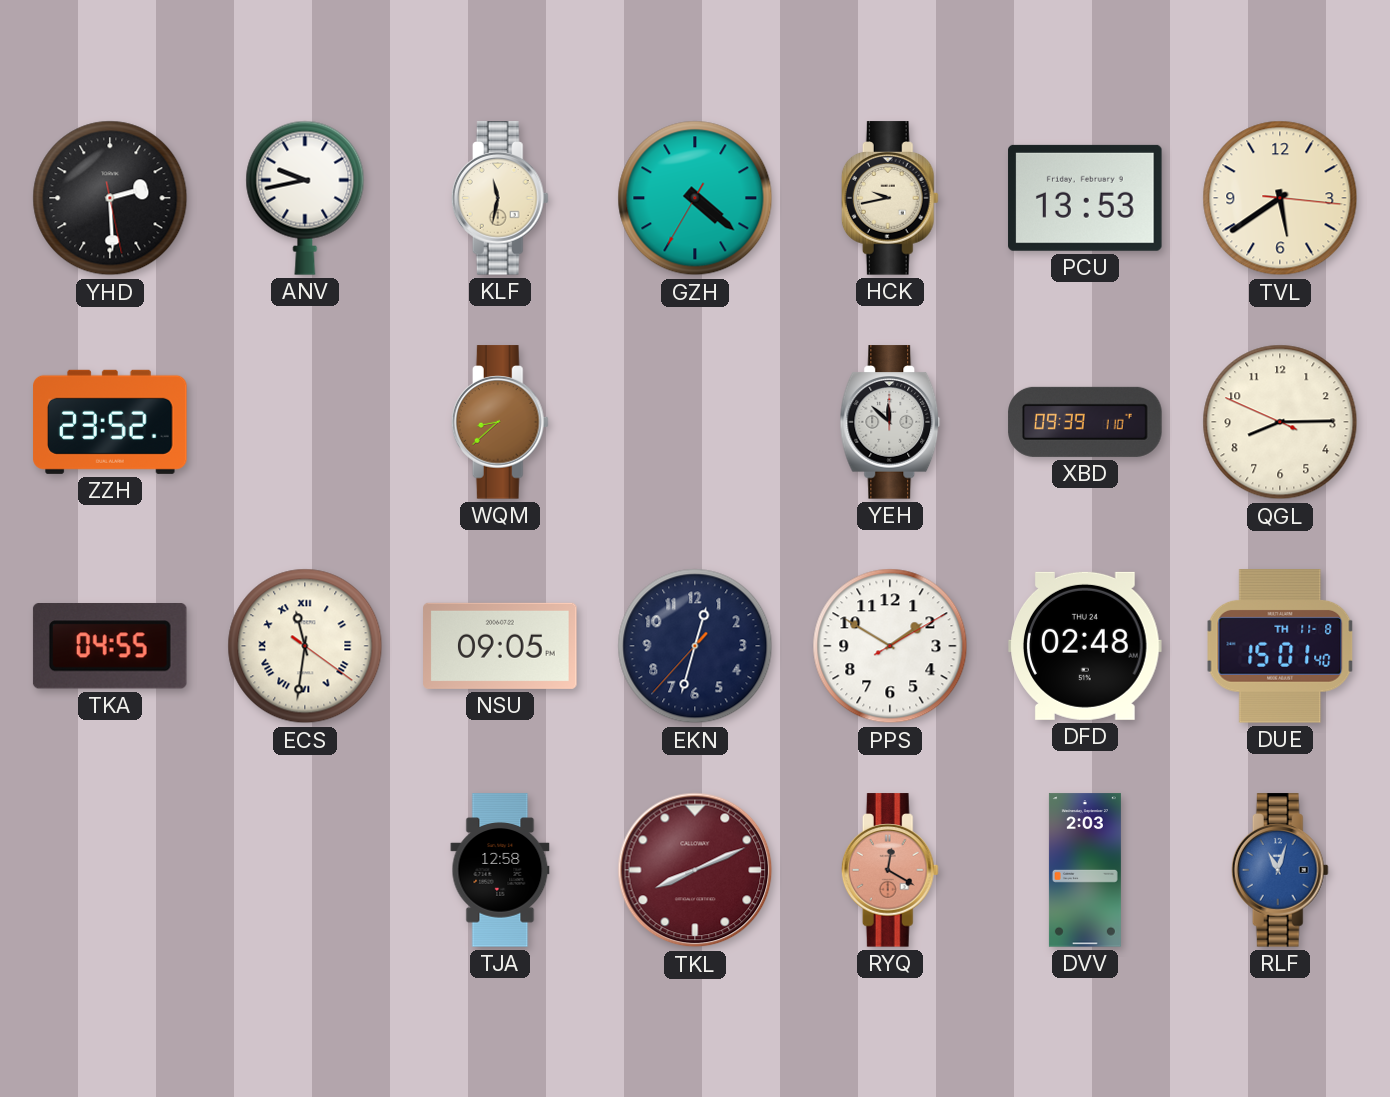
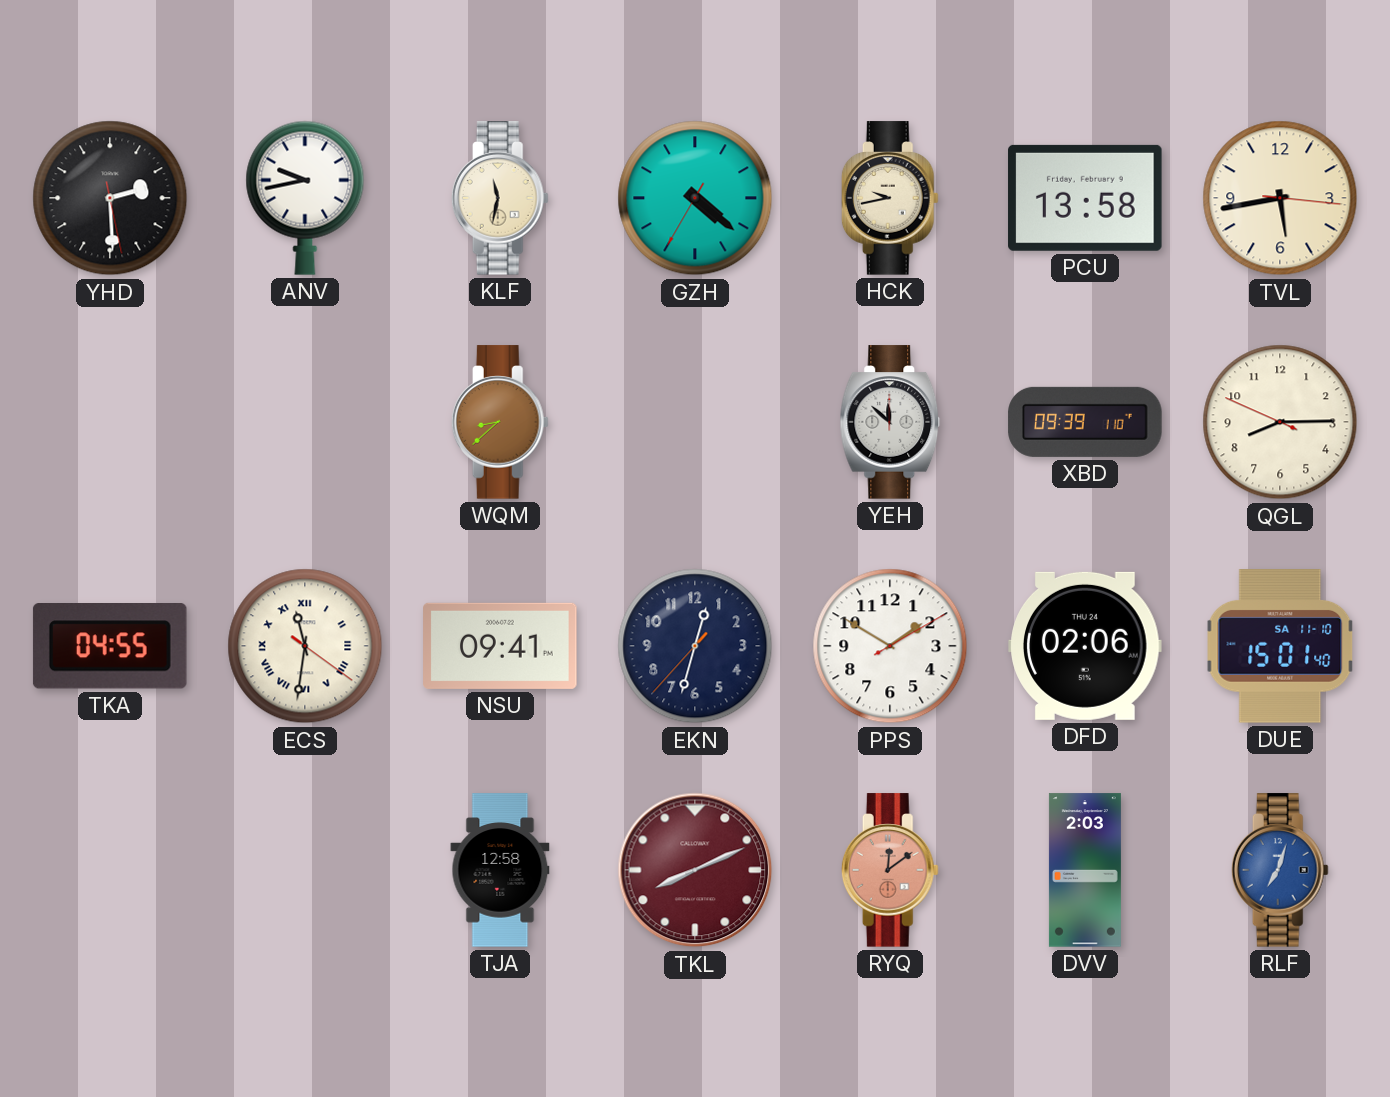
PCU: 13:53 -> 13:58
TVL: 5:39 -> 5:43
ZZH: 23:52 -> none
NSU: 09:05 -> 09:41
DFD: 02:48 -> 02:06
DUE date: TH 11-8 -> SA 11-10
RYQ: 12:20 -> 12:09
RLF: 11:03 -> 7:03
